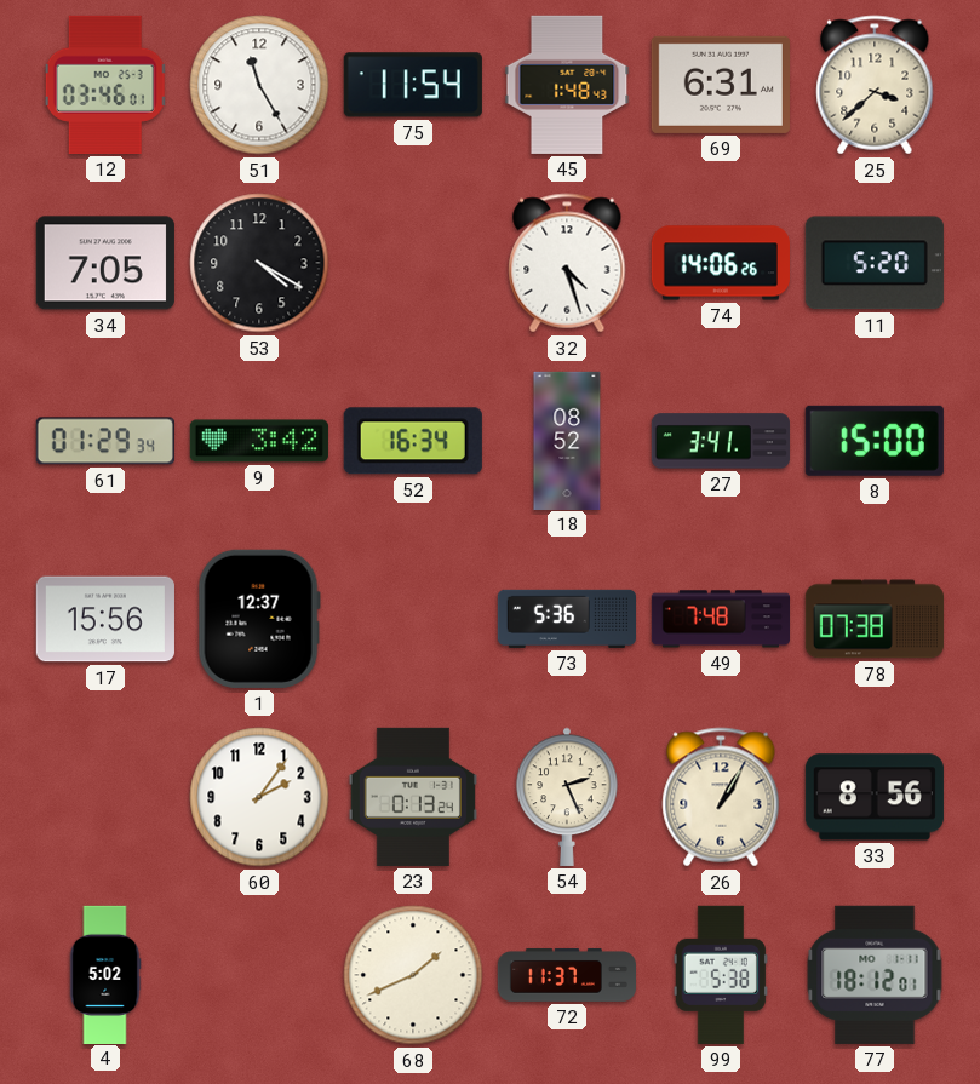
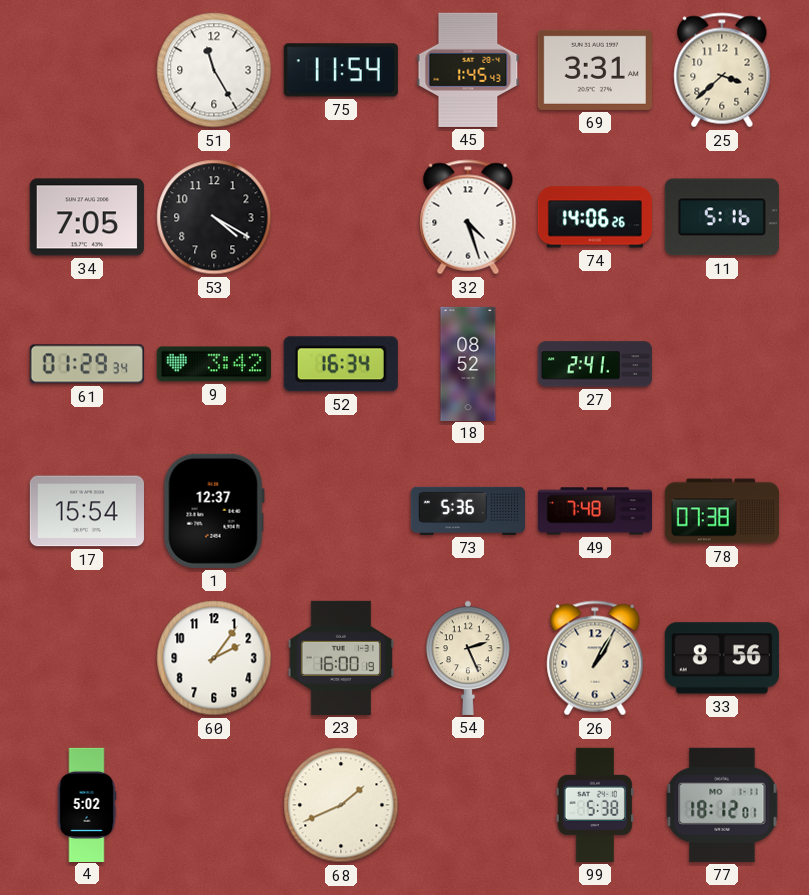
12: 03:46 -> none
45: 1:48 -> 1:45
69: 6:31 -> 3:31
11: 5:20 -> 5:16
27: 3:41 -> 2:41
8: 15:00 -> none
17: 15:56 -> 15:54
23: 0:13 -> 16:00
72: 11:37 -> none
